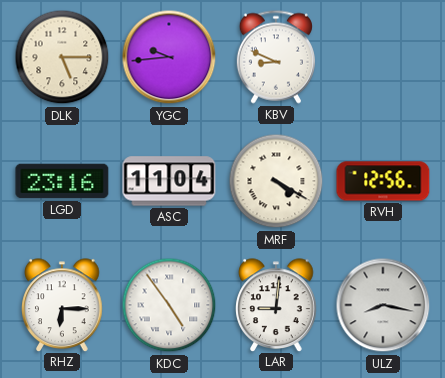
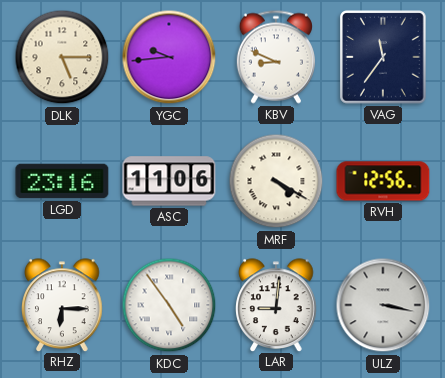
VAG: none -> 11:36
ASC: 11:04 -> 11:06
ULZ: 8:17 -> 3:17
